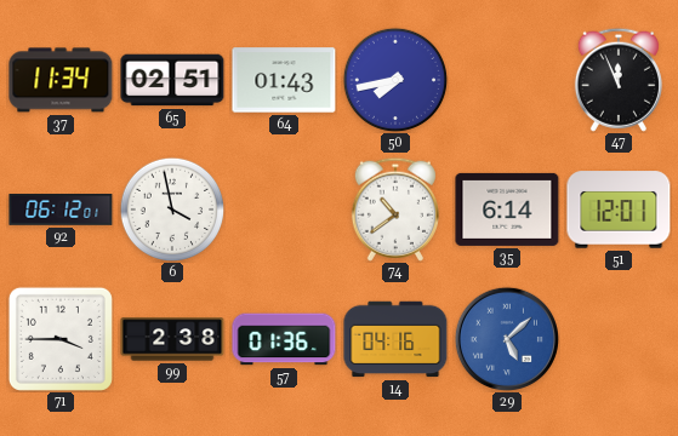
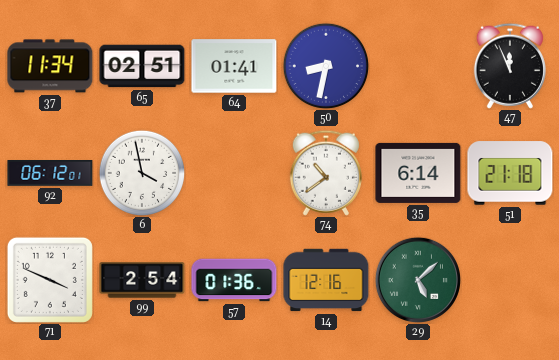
64: 01:43 -> 01:41
50: 7:43 -> 8:32
51: 12:01 -> 21:18
71: 3:45 -> 3:49
99: 2:38 -> 2:54
14: 04:16 -> 12:16
29 dial: blue -> green
